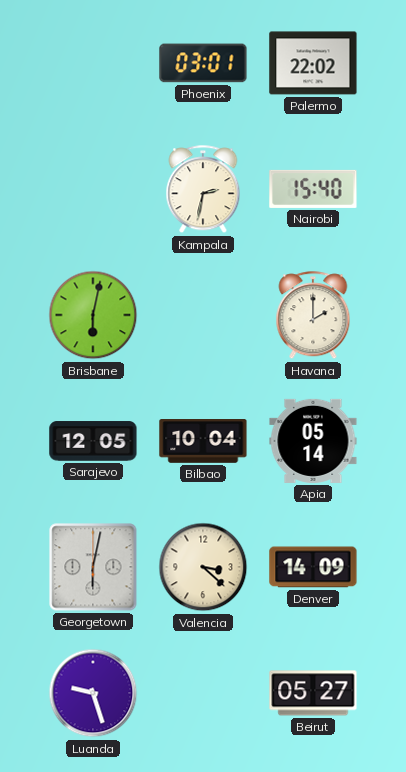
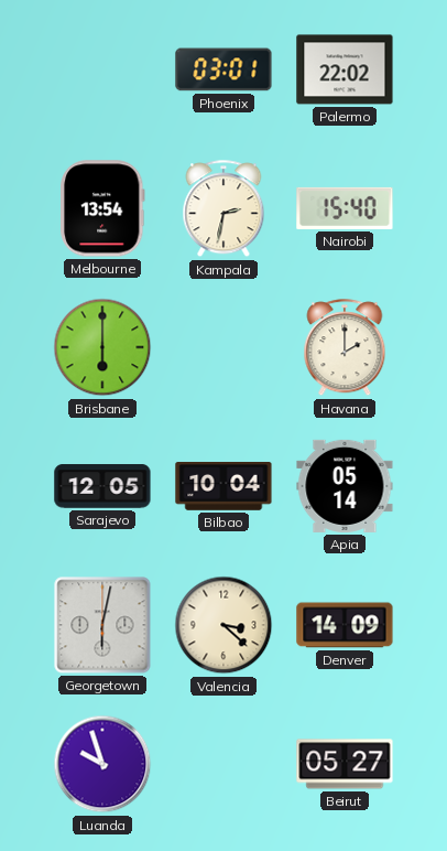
Melbourne: none -> 13:54
Brisbane: 6:02 -> 6:00
Luanda: 9:27 -> 9:57
